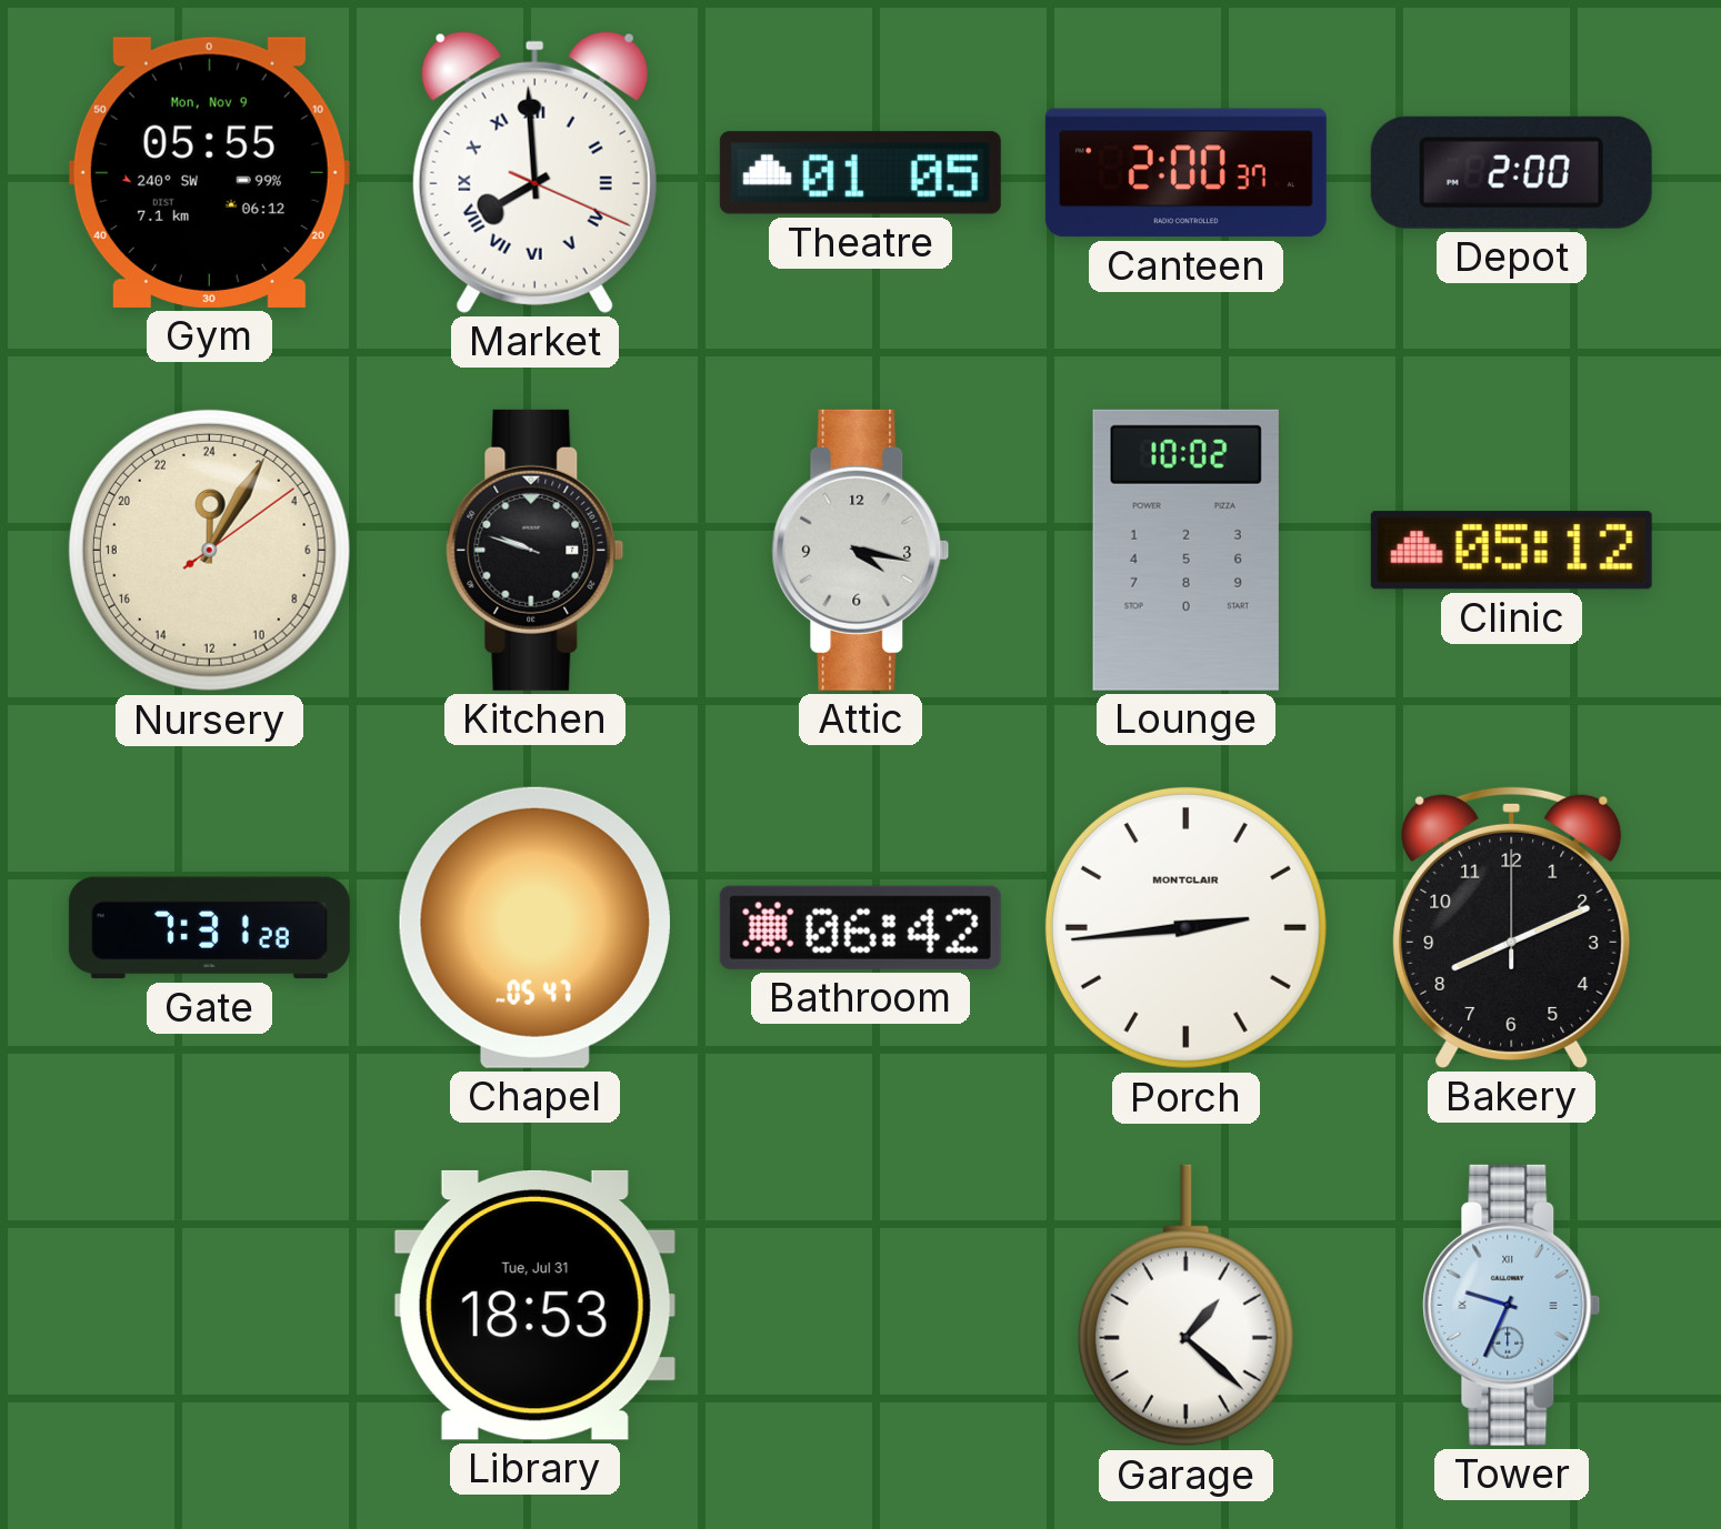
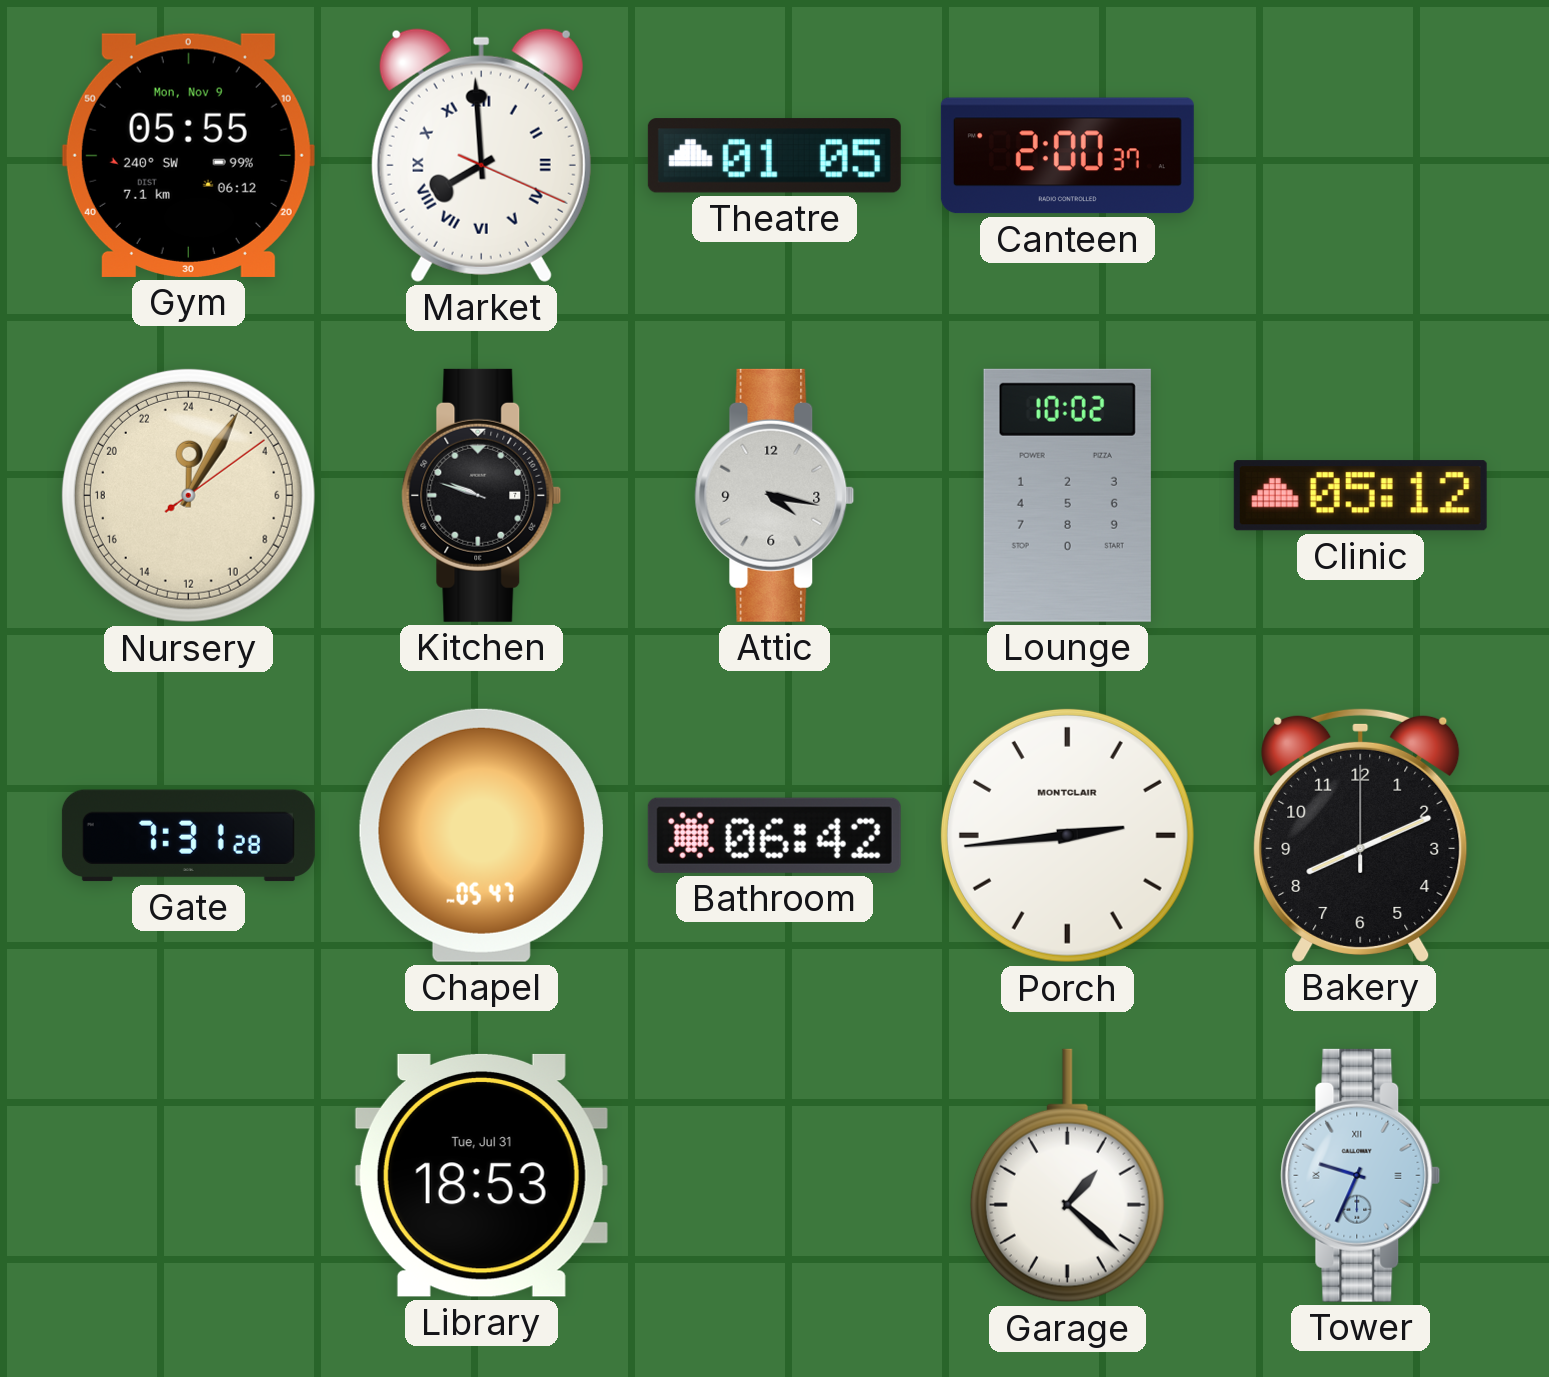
Depot: 2:00 -> none
